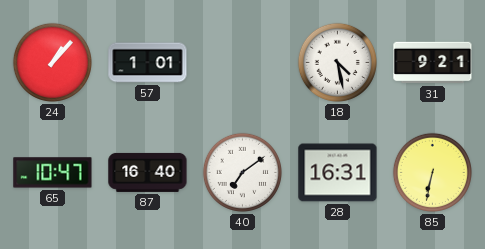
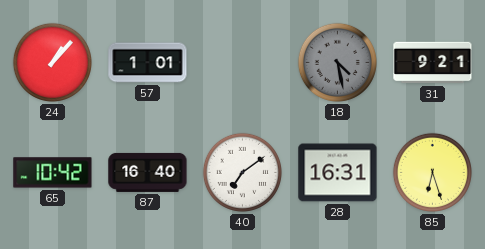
18 dial: white -> grey
65: 10:47 -> 10:42
85: 6:32 -> 6:27
